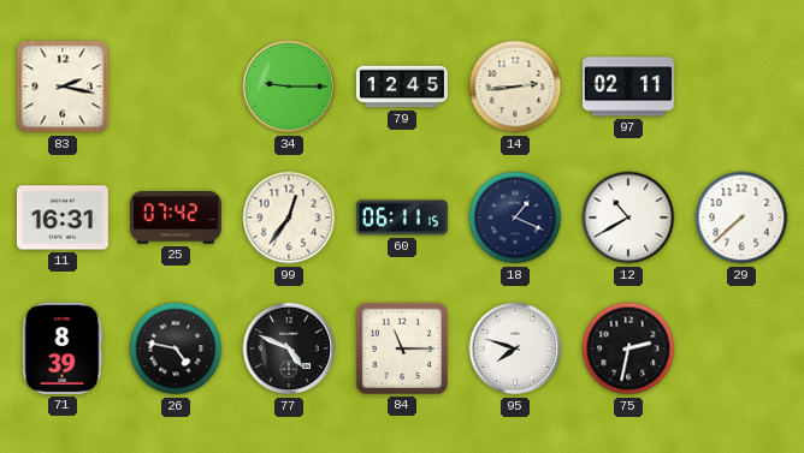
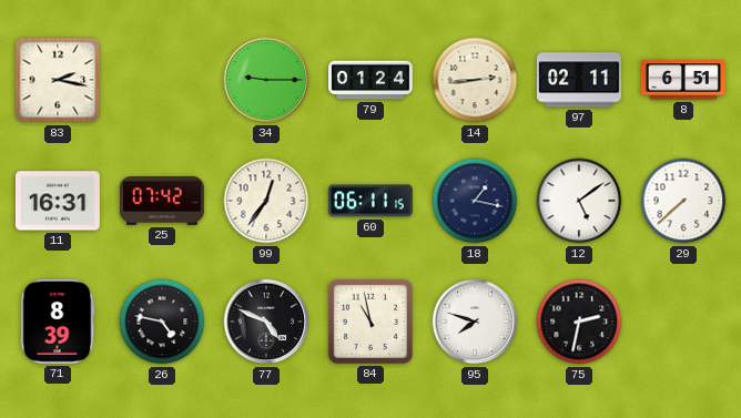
79: 12:45 -> 01:24
8: none -> 6:51
18: 1:19 -> 1:17
12: 10:40 -> 5:09
84: 11:15 -> 10:58
